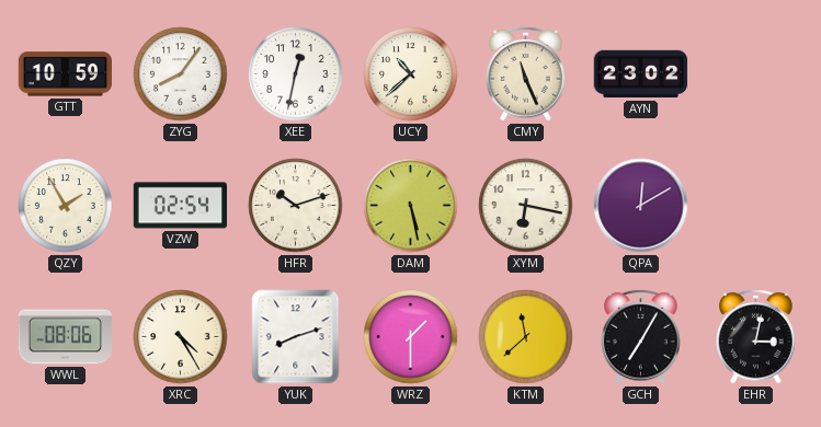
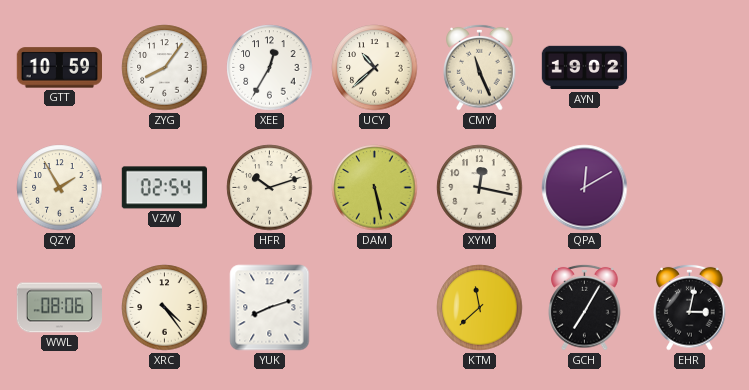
XEE: 12:32 -> 12:35
AYN: 23:02 -> 19:02
XYM: 6:17 -> 12:17
XRC: 4:25 -> 4:24
WRZ: 1:30 -> none
